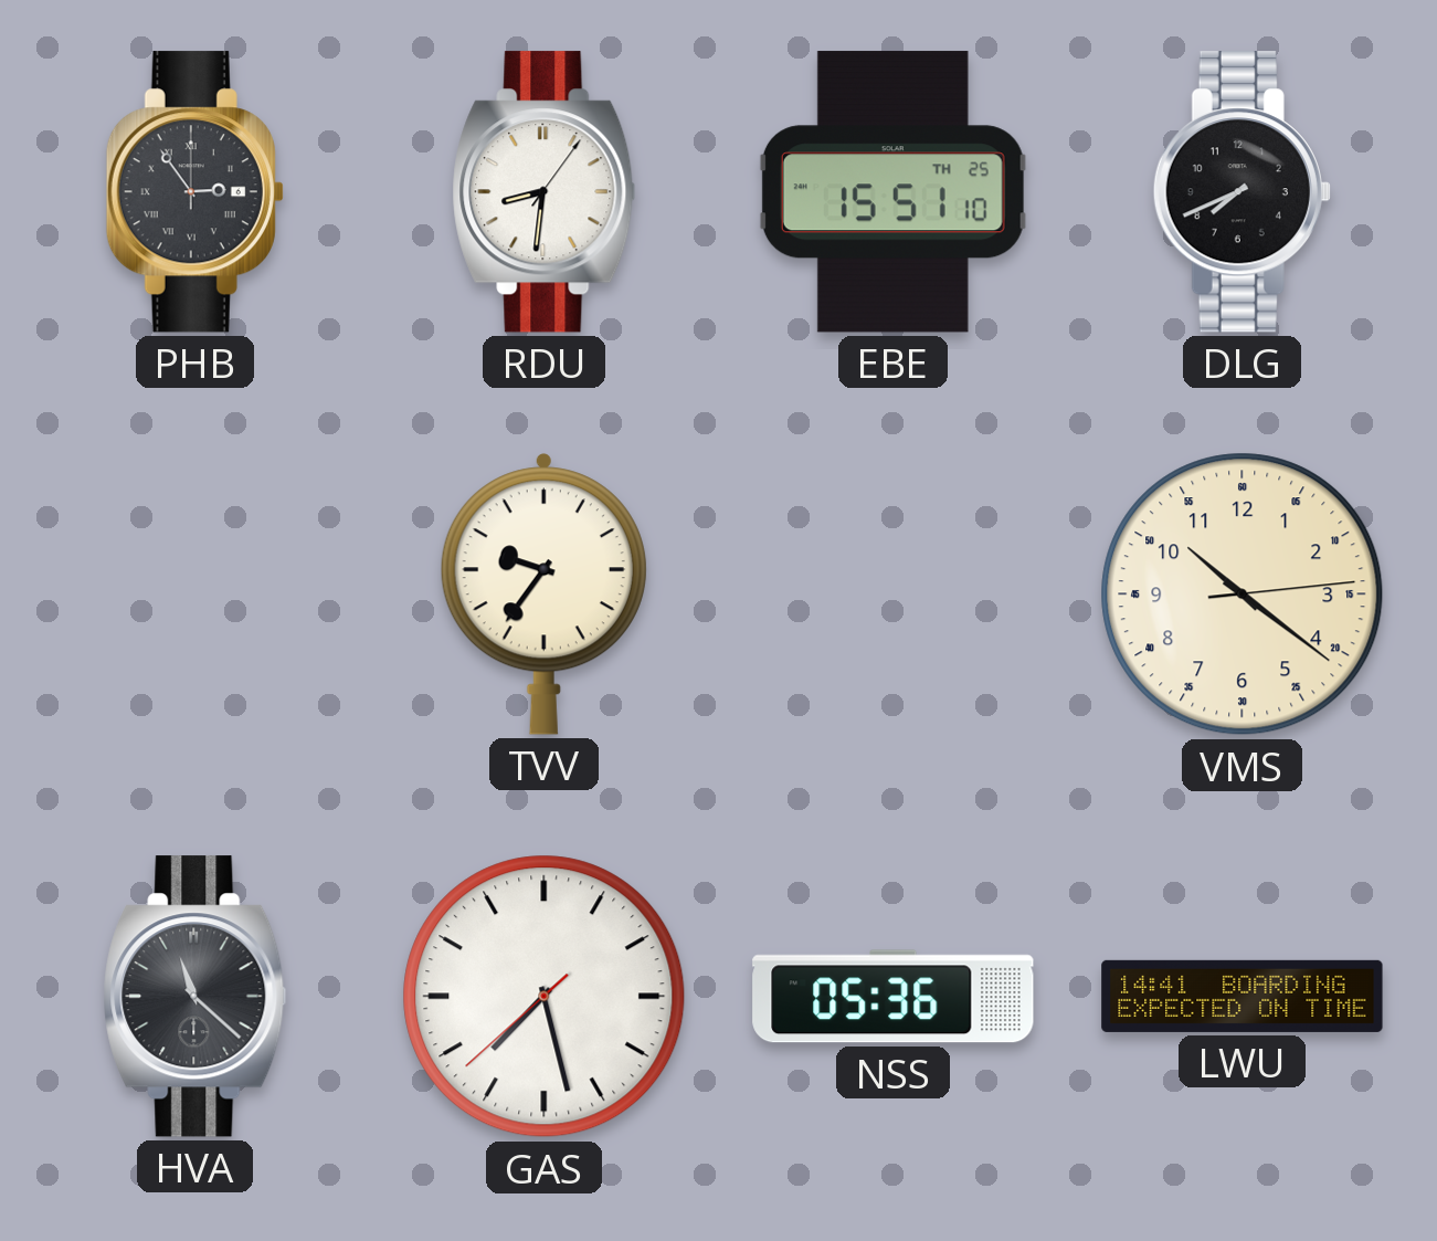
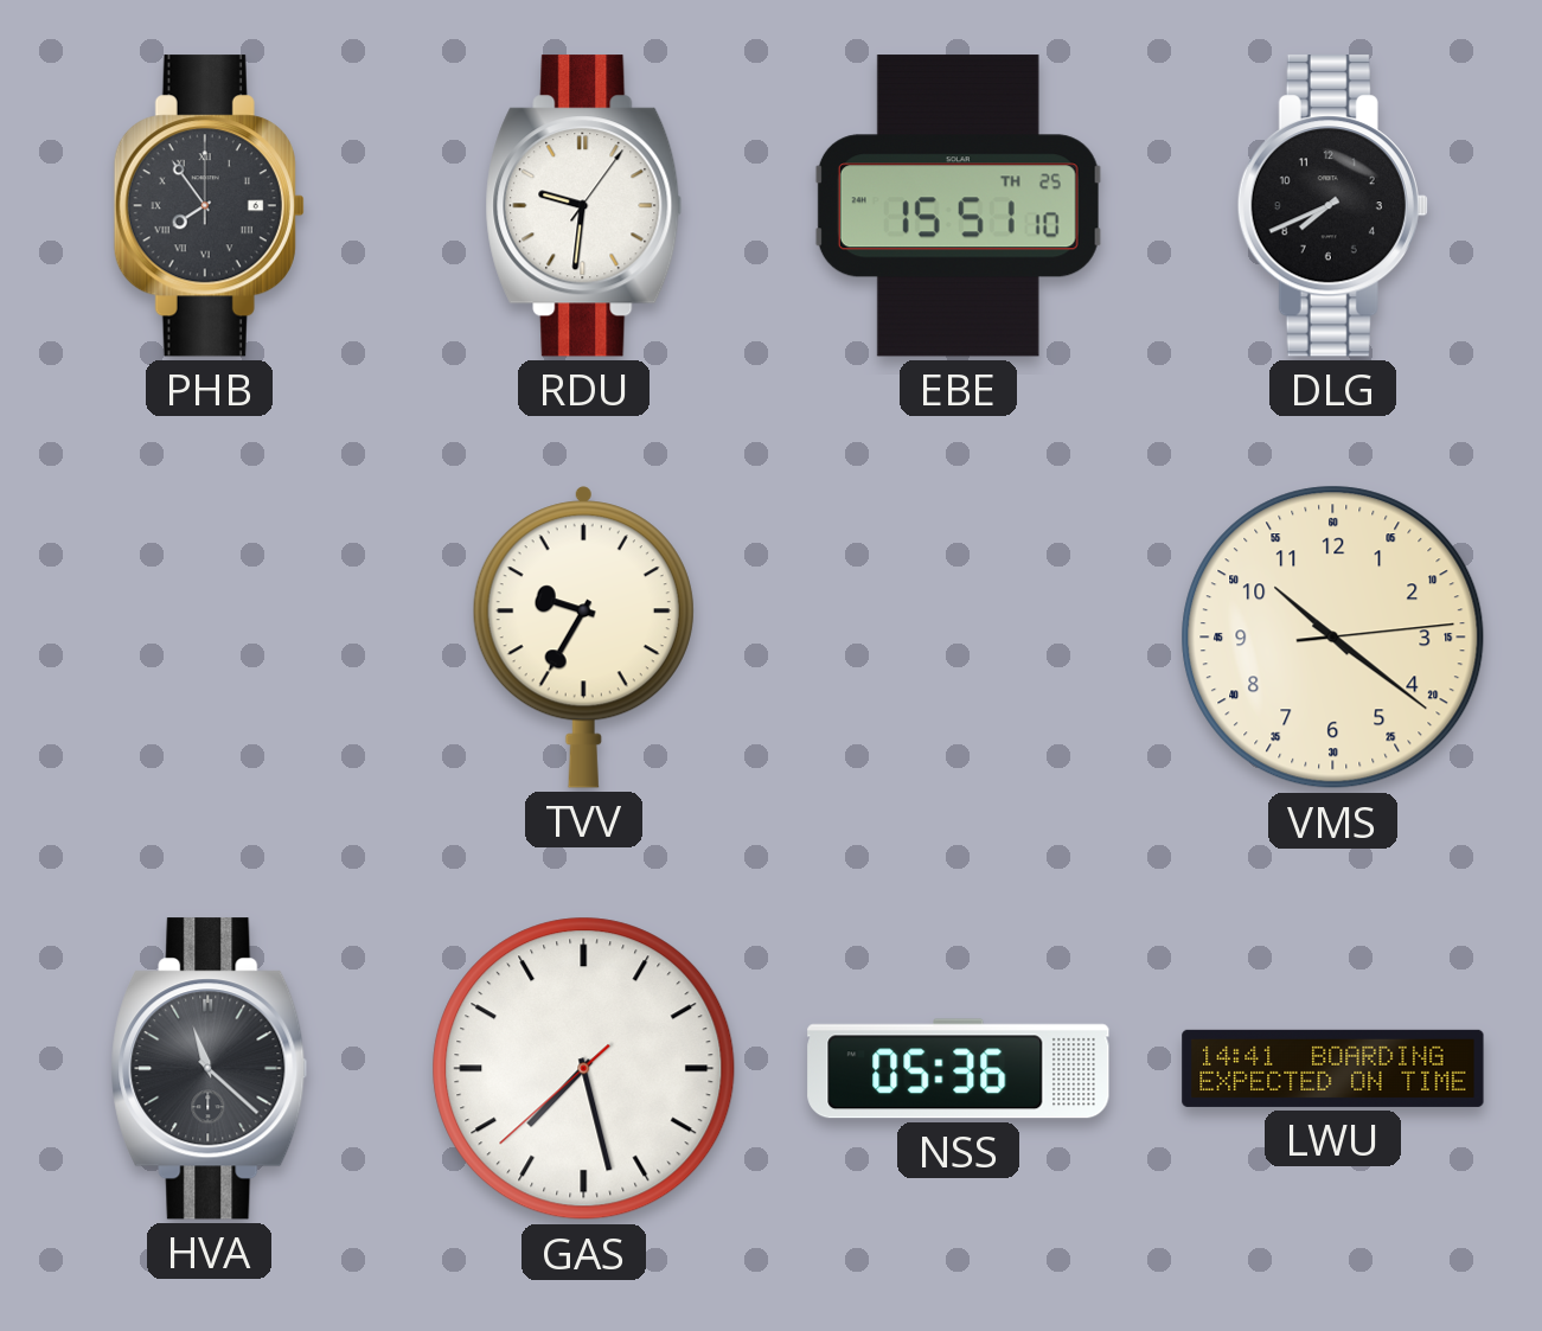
PHB: 2:54 -> 7:54
RDU: 8:31 -> 9:31
TVV: 9:36 -> 9:35
